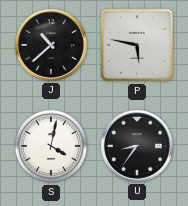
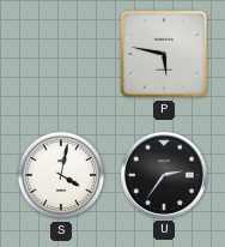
J: 10:38 -> none
U: 8:36 -> 2:36
